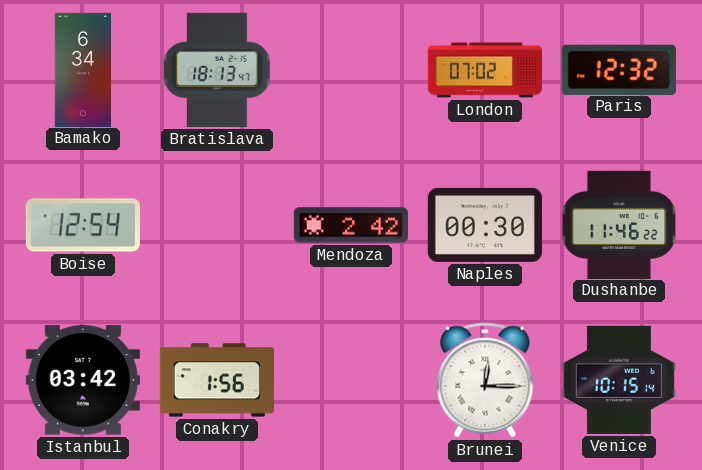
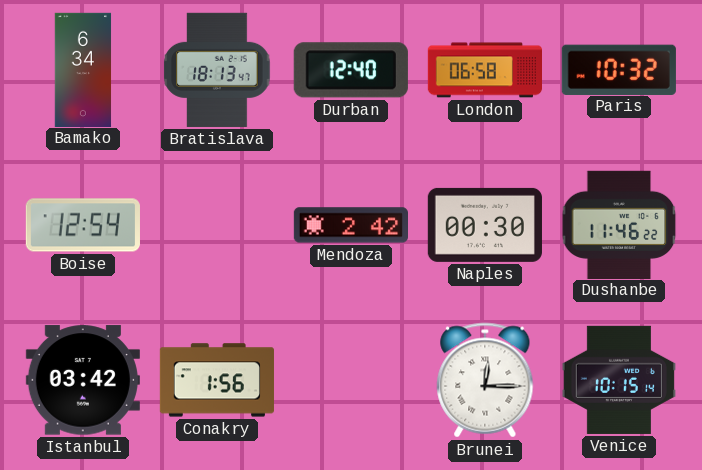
Durban: none -> 12:40
London: 07:02 -> 06:58
Paris: 12:32 -> 10:32
